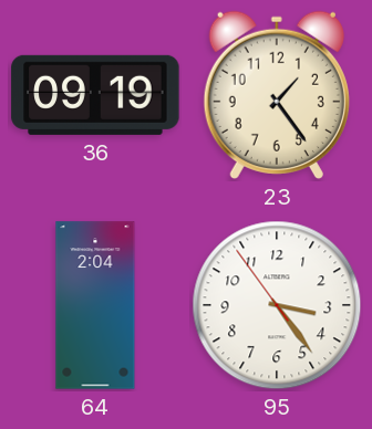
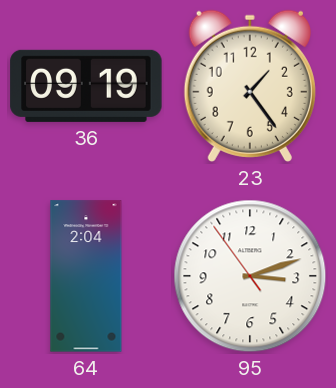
95: 3:23 -> 3:11
